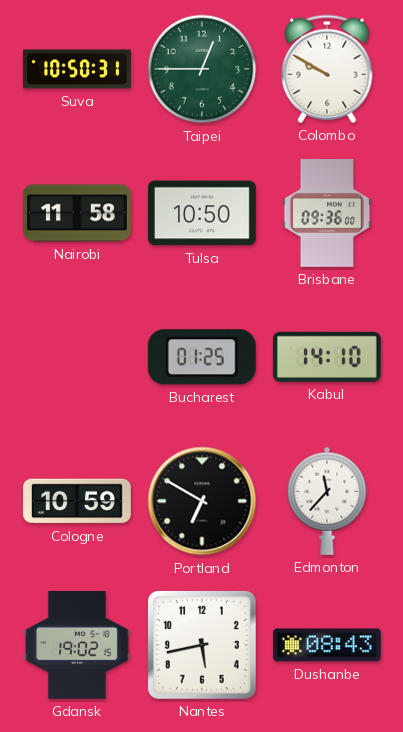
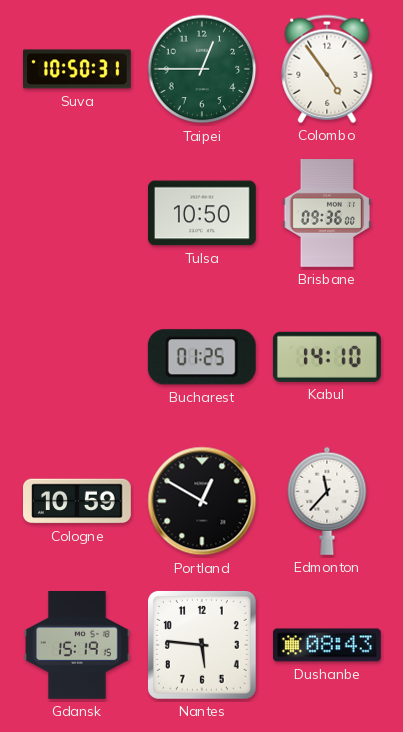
Colombo: 9:50 -> 4:54
Nairobi: 11:58 -> none
Portland: 6:50 -> 12:50
Gdansk: 19:02 -> 15:19
Nantes: 5:43 -> 5:46
